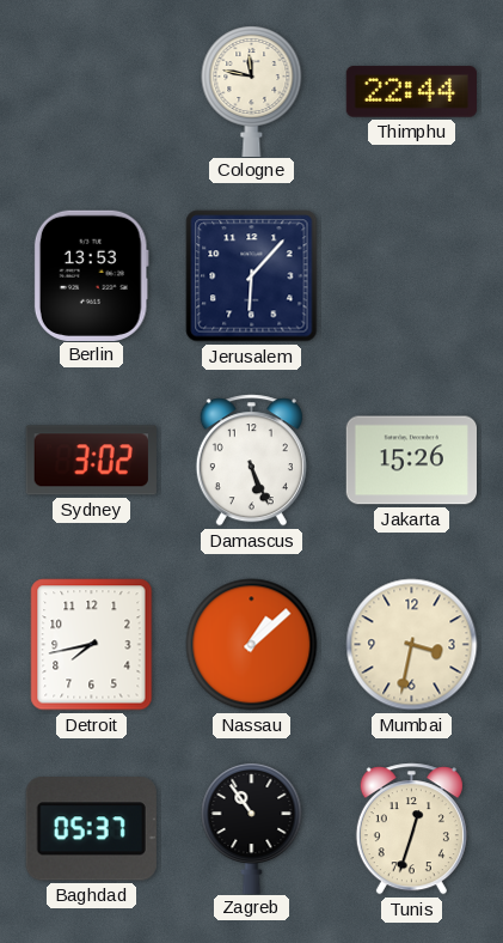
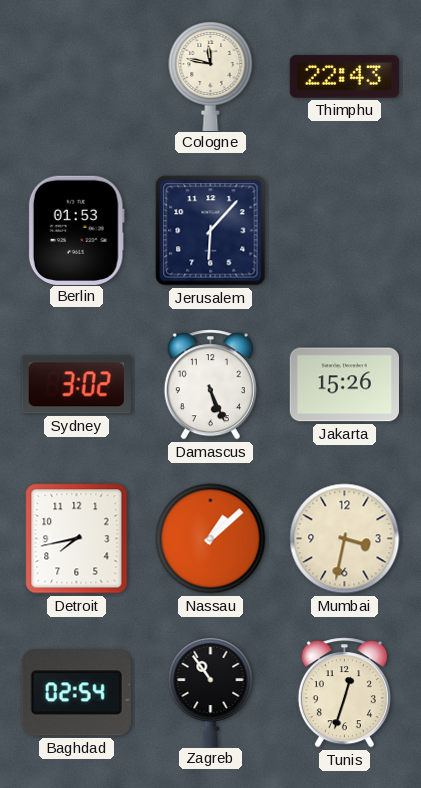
Thimphu: 22:44 -> 22:43
Berlin: 13:53 -> 01:53
Baghdad: 05:37 -> 02:54
